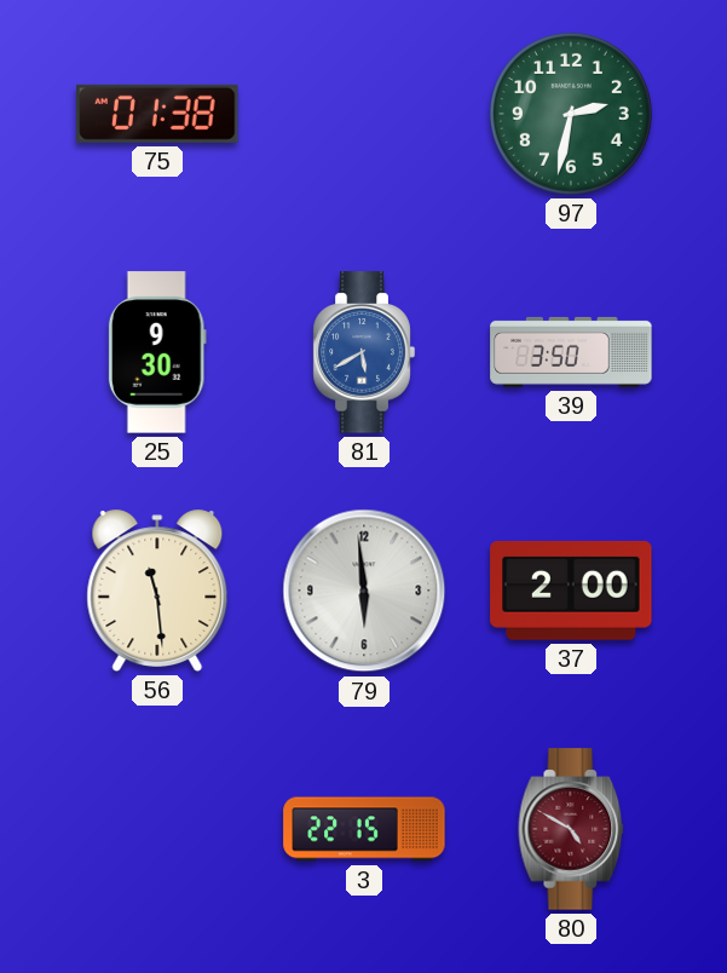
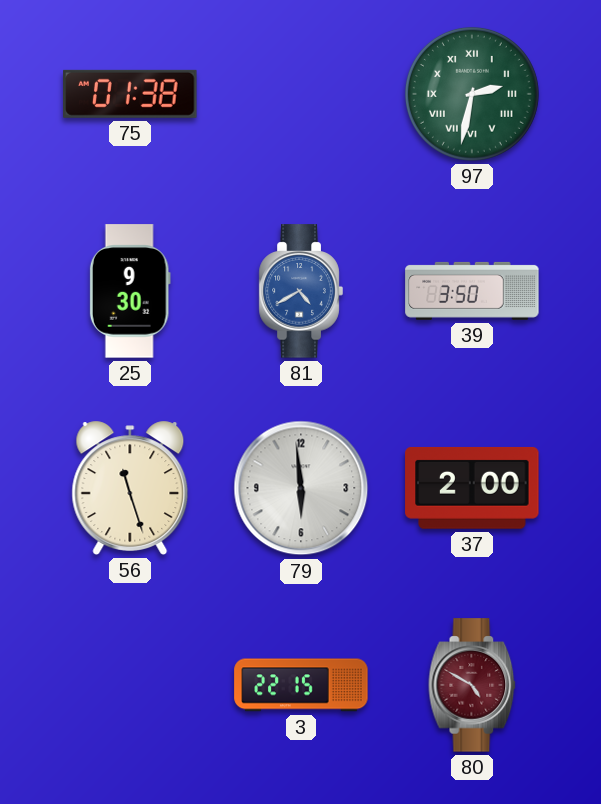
97 numerals: Arabic -> Roman
81: 5:40 -> 4:40
56: 11:29 -> 11:27
